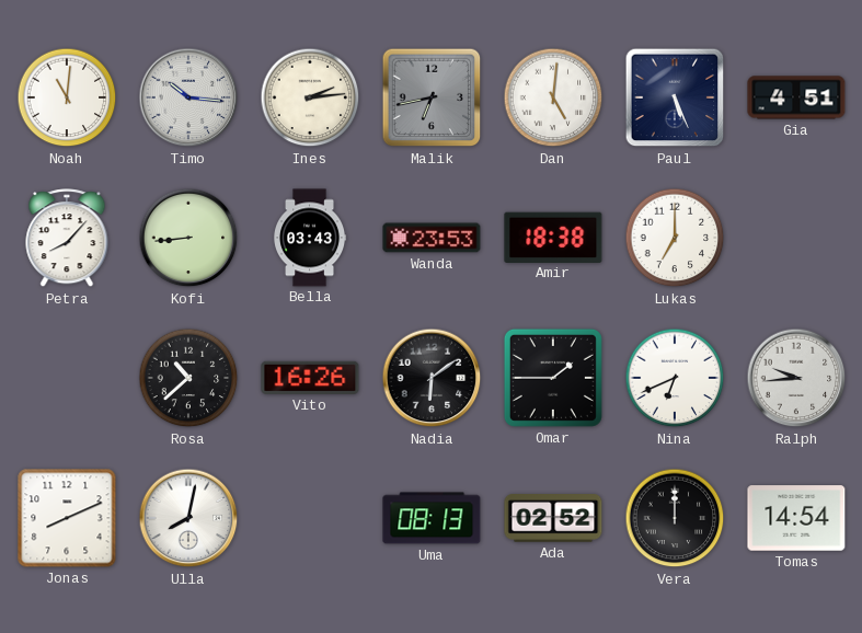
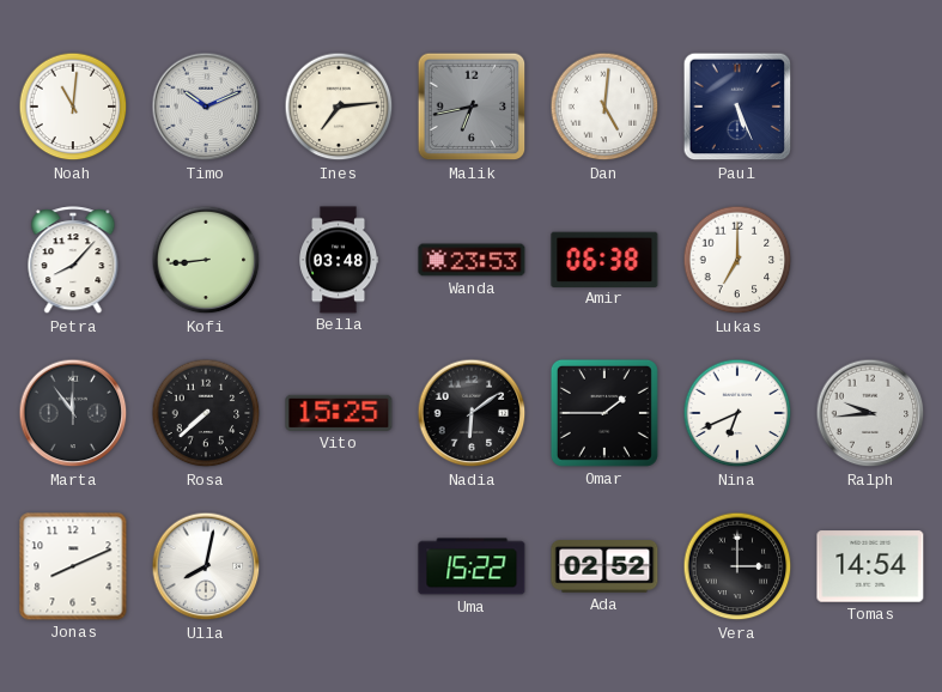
Timo: 10:16 -> 10:11
Ines: 2:14 -> 7:14
Gia: 4:51 -> none
Bella: 03:43 -> 03:48
Amir: 18:38 -> 06:38
Marta: none -> 11:54
Rosa: 10:38 -> 7:38
Vito: 16:26 -> 15:25
Uma: 08:13 -> 15:22
Vera: 12:00 -> 3:00
